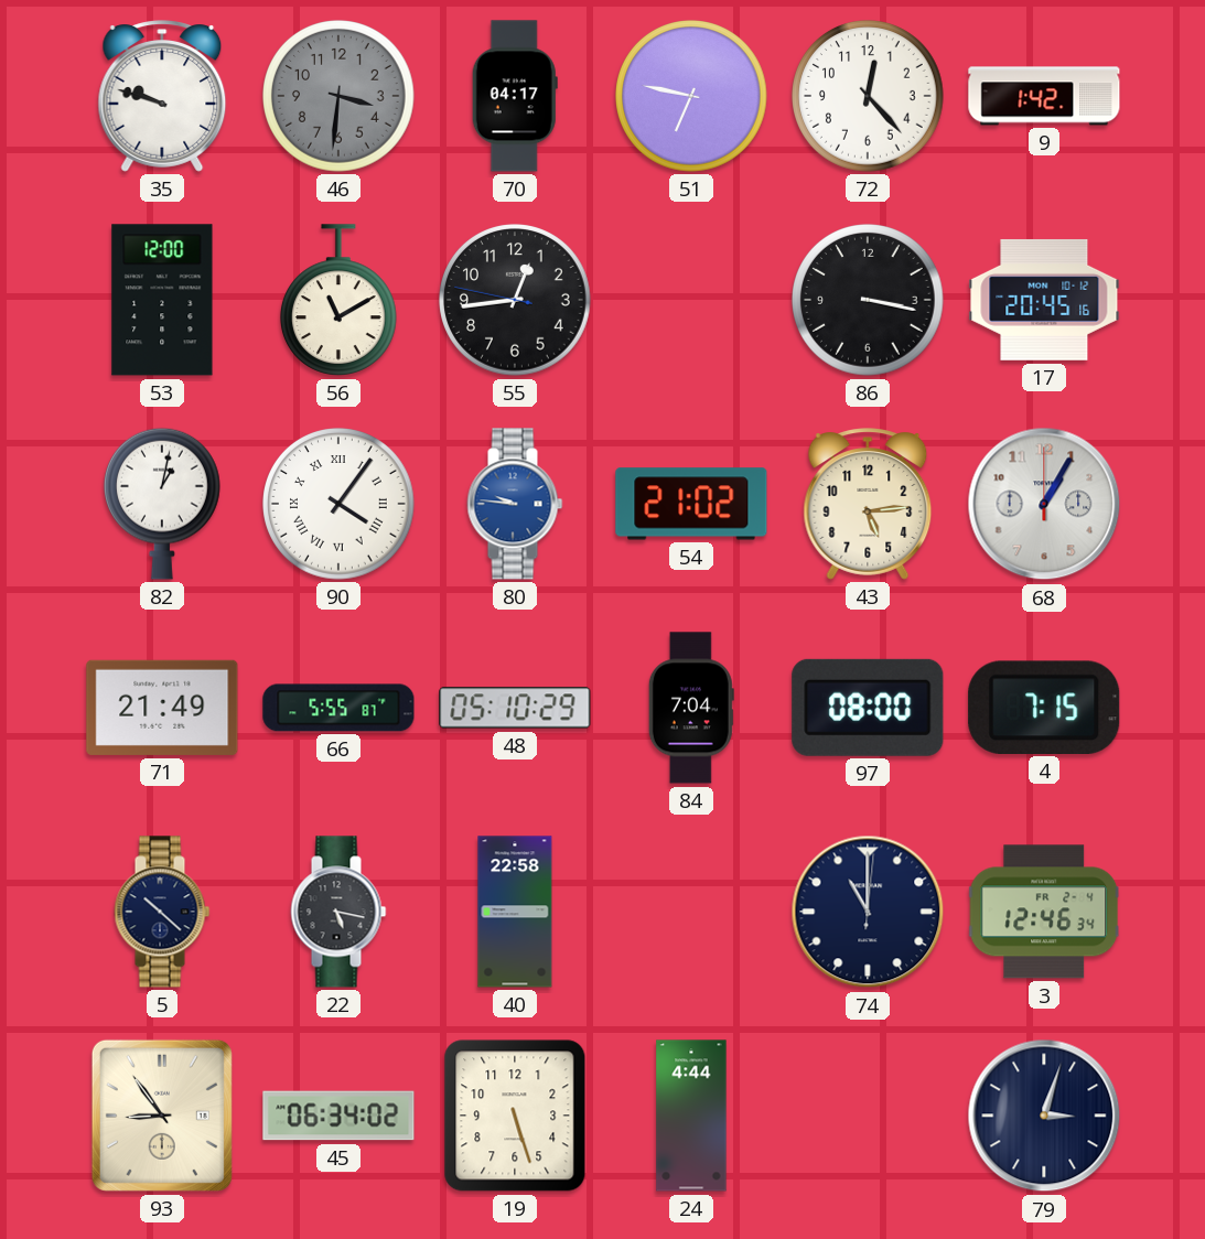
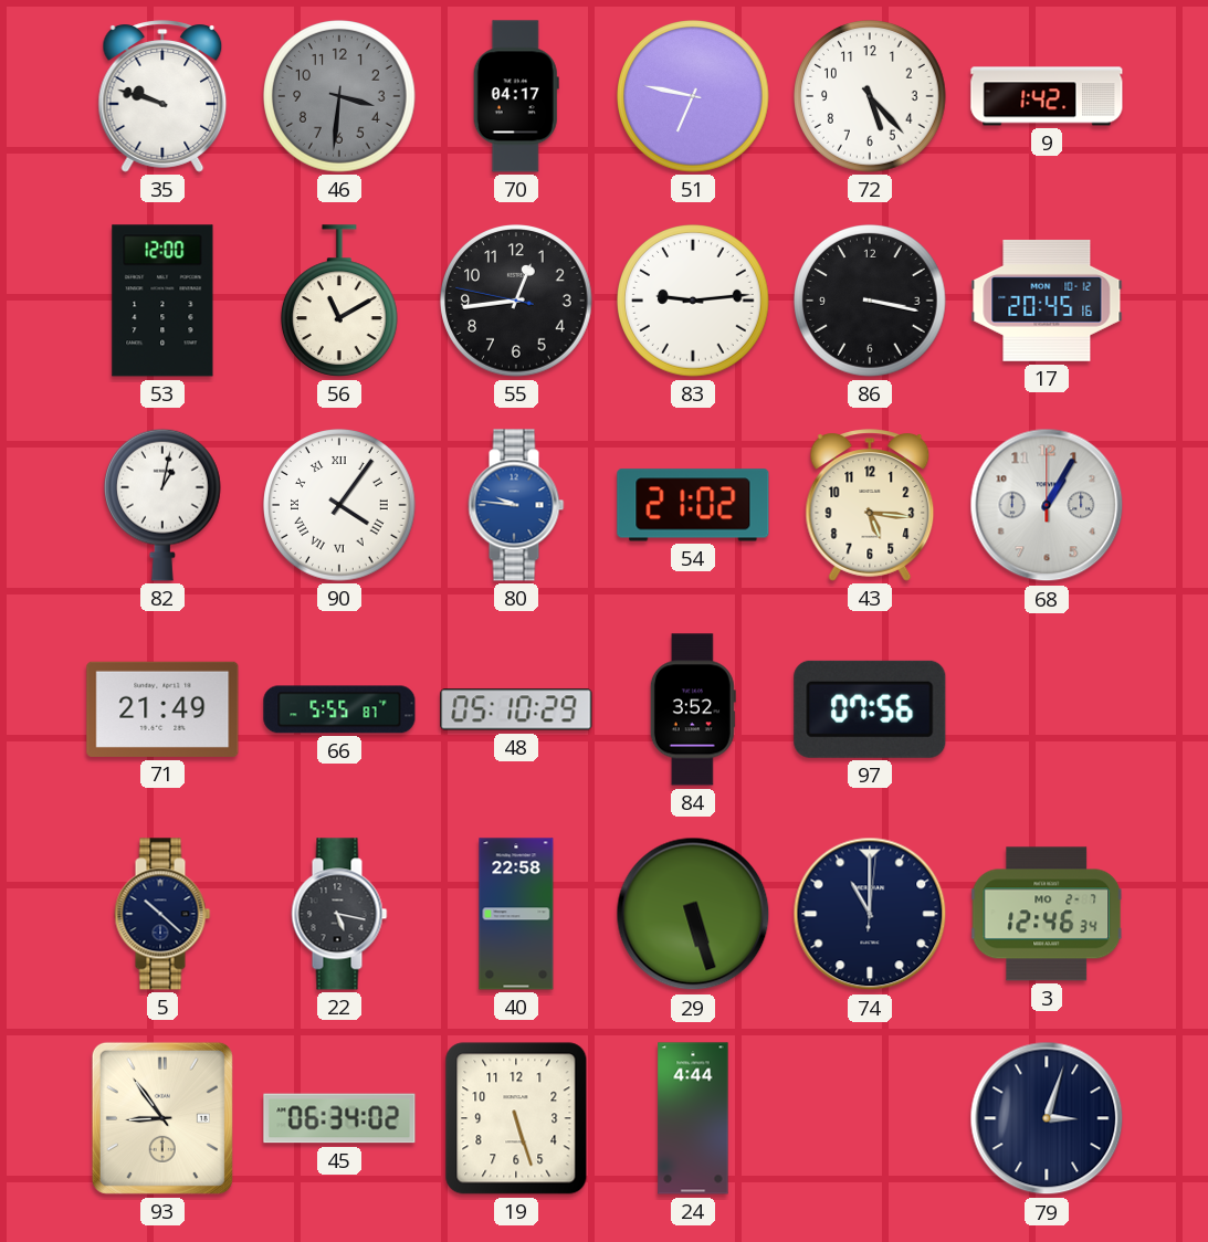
72: 12:23 -> 5:23
83: none -> 9:14
43: 5:14 -> 5:16
84: 7:04 -> 3:52
97: 08:00 -> 07:56
4: 7:15 -> none
29: none -> 5:27
3 date: FR 2-4 -> MO 2-7
